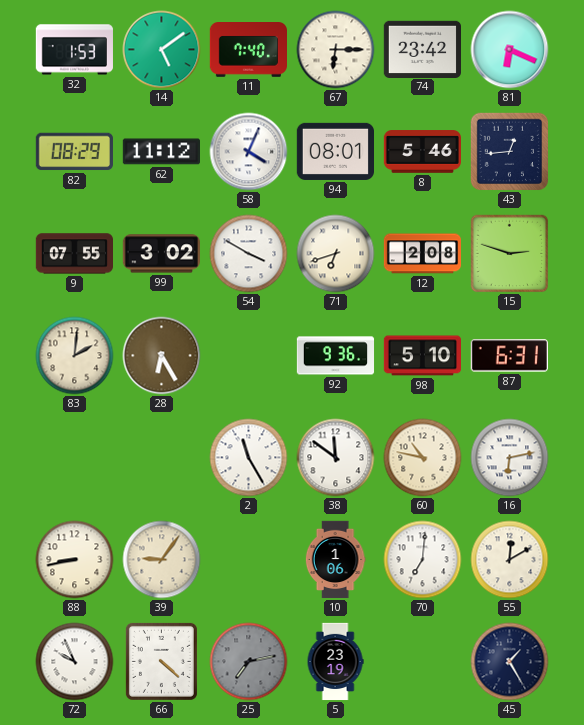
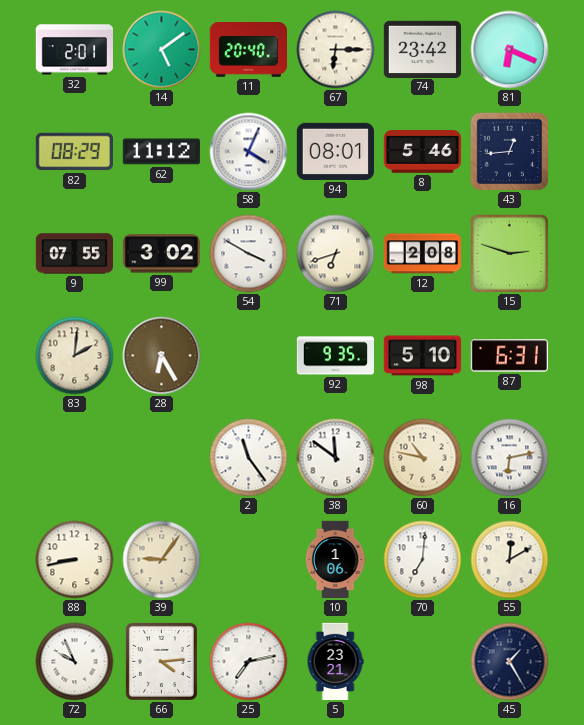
32: 1:53 -> 2:01
11: 7:40 -> 20:40
92: 9:36 -> 9:35
2: 11:25 -> 11:24
66: 4:22 -> 4:14
25 dial: grey -> white
5: 23:19 -> 23:21
